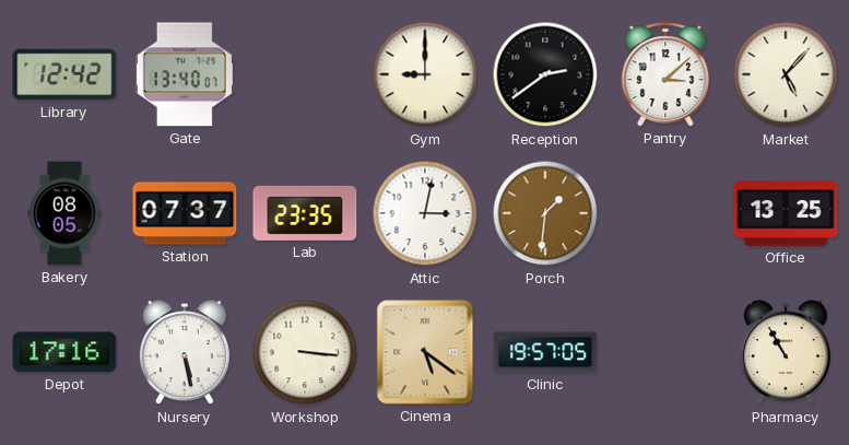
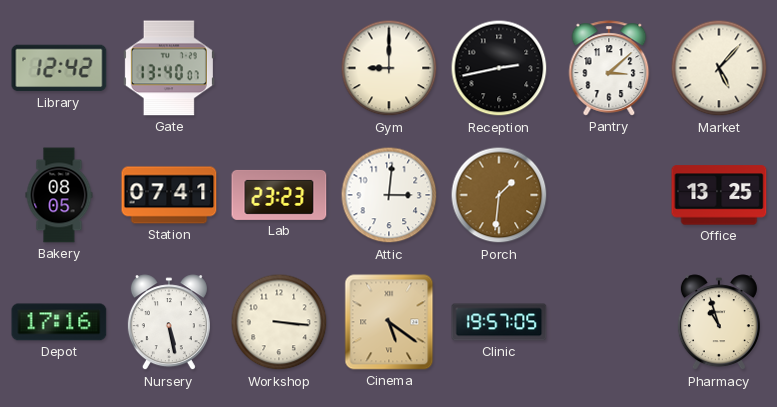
Reception: 2:39 -> 2:43
Station: 07:37 -> 07:41
Lab: 23:35 -> 23:23
Attic: 3:02 -> 3:01
Pharmacy: 10:55 -> 10:57
